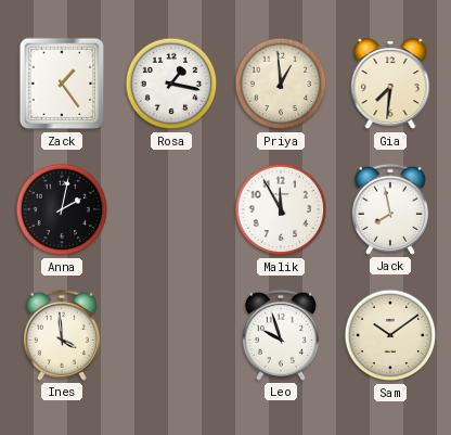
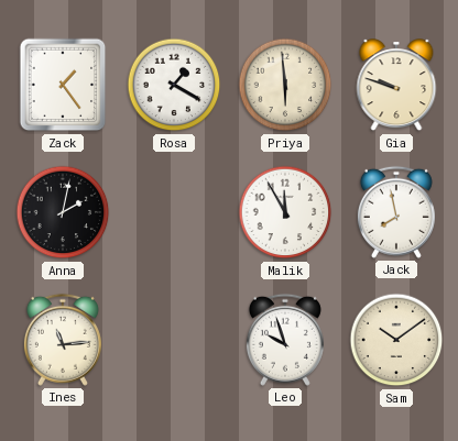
Rosa: 1:17 -> 1:20
Priya: 12:59 -> 5:59
Gia: 7:31 -> 9:48
Ines: 3:59 -> 11:14
